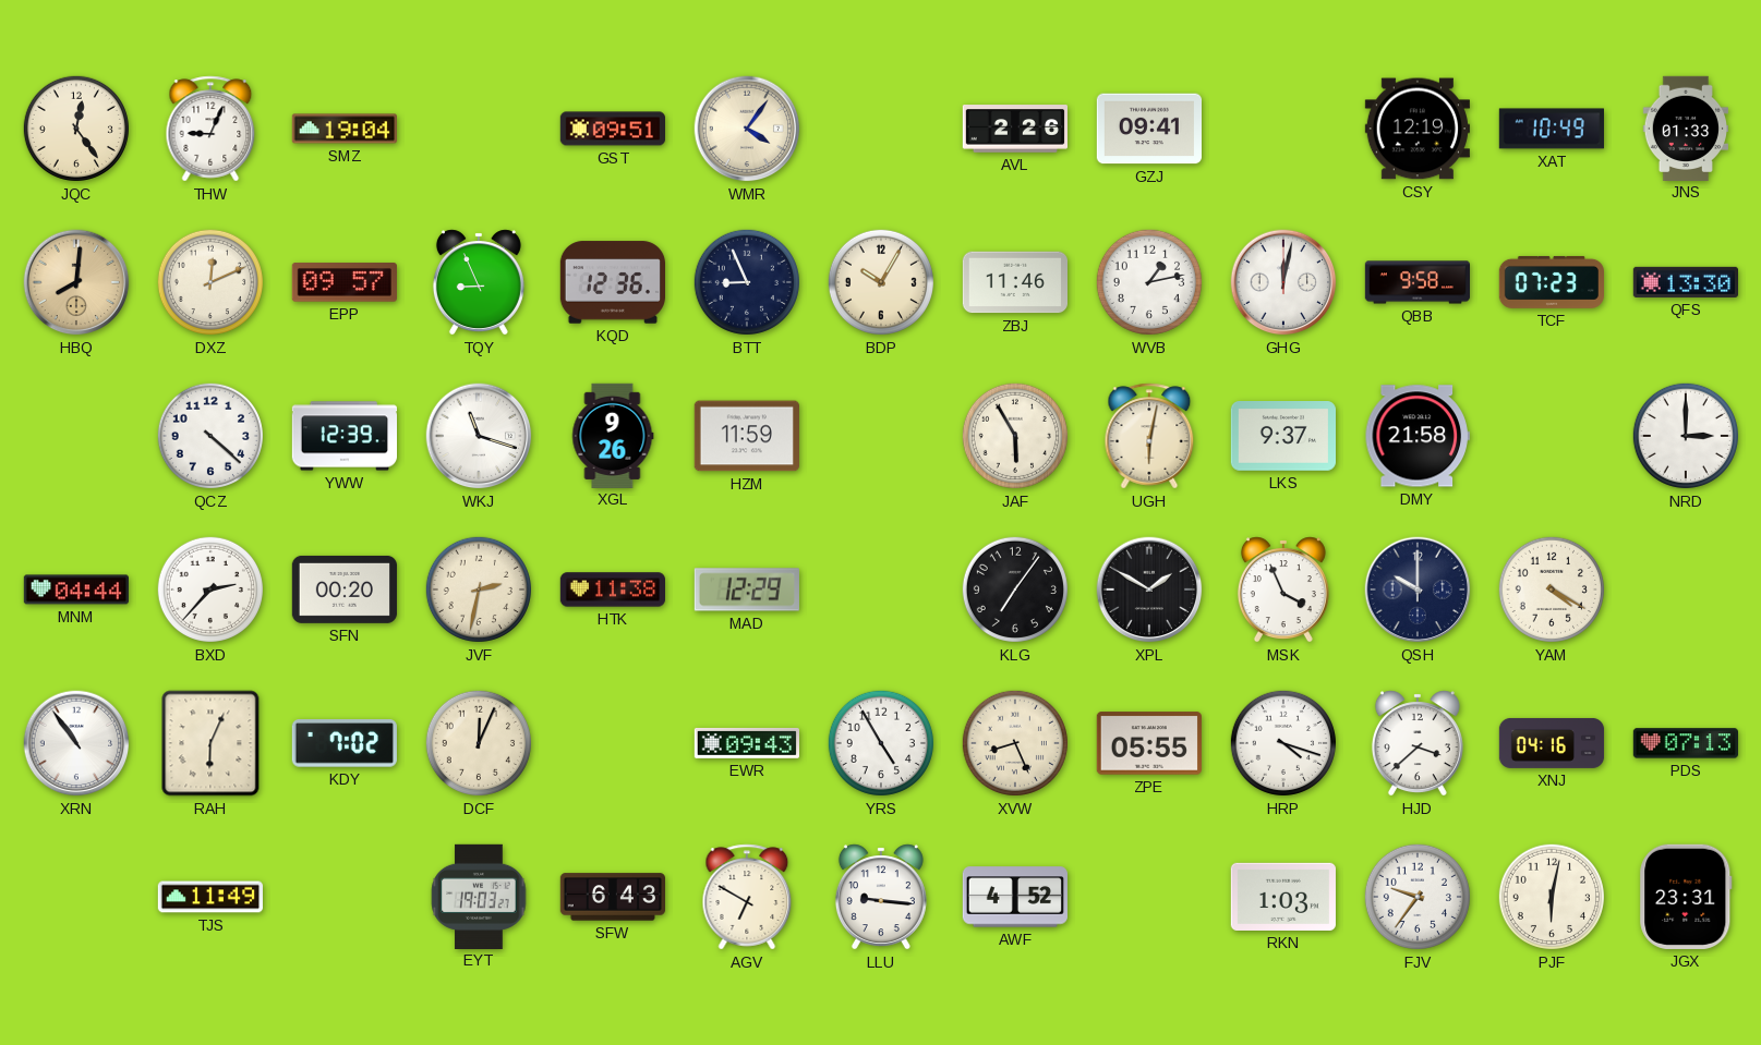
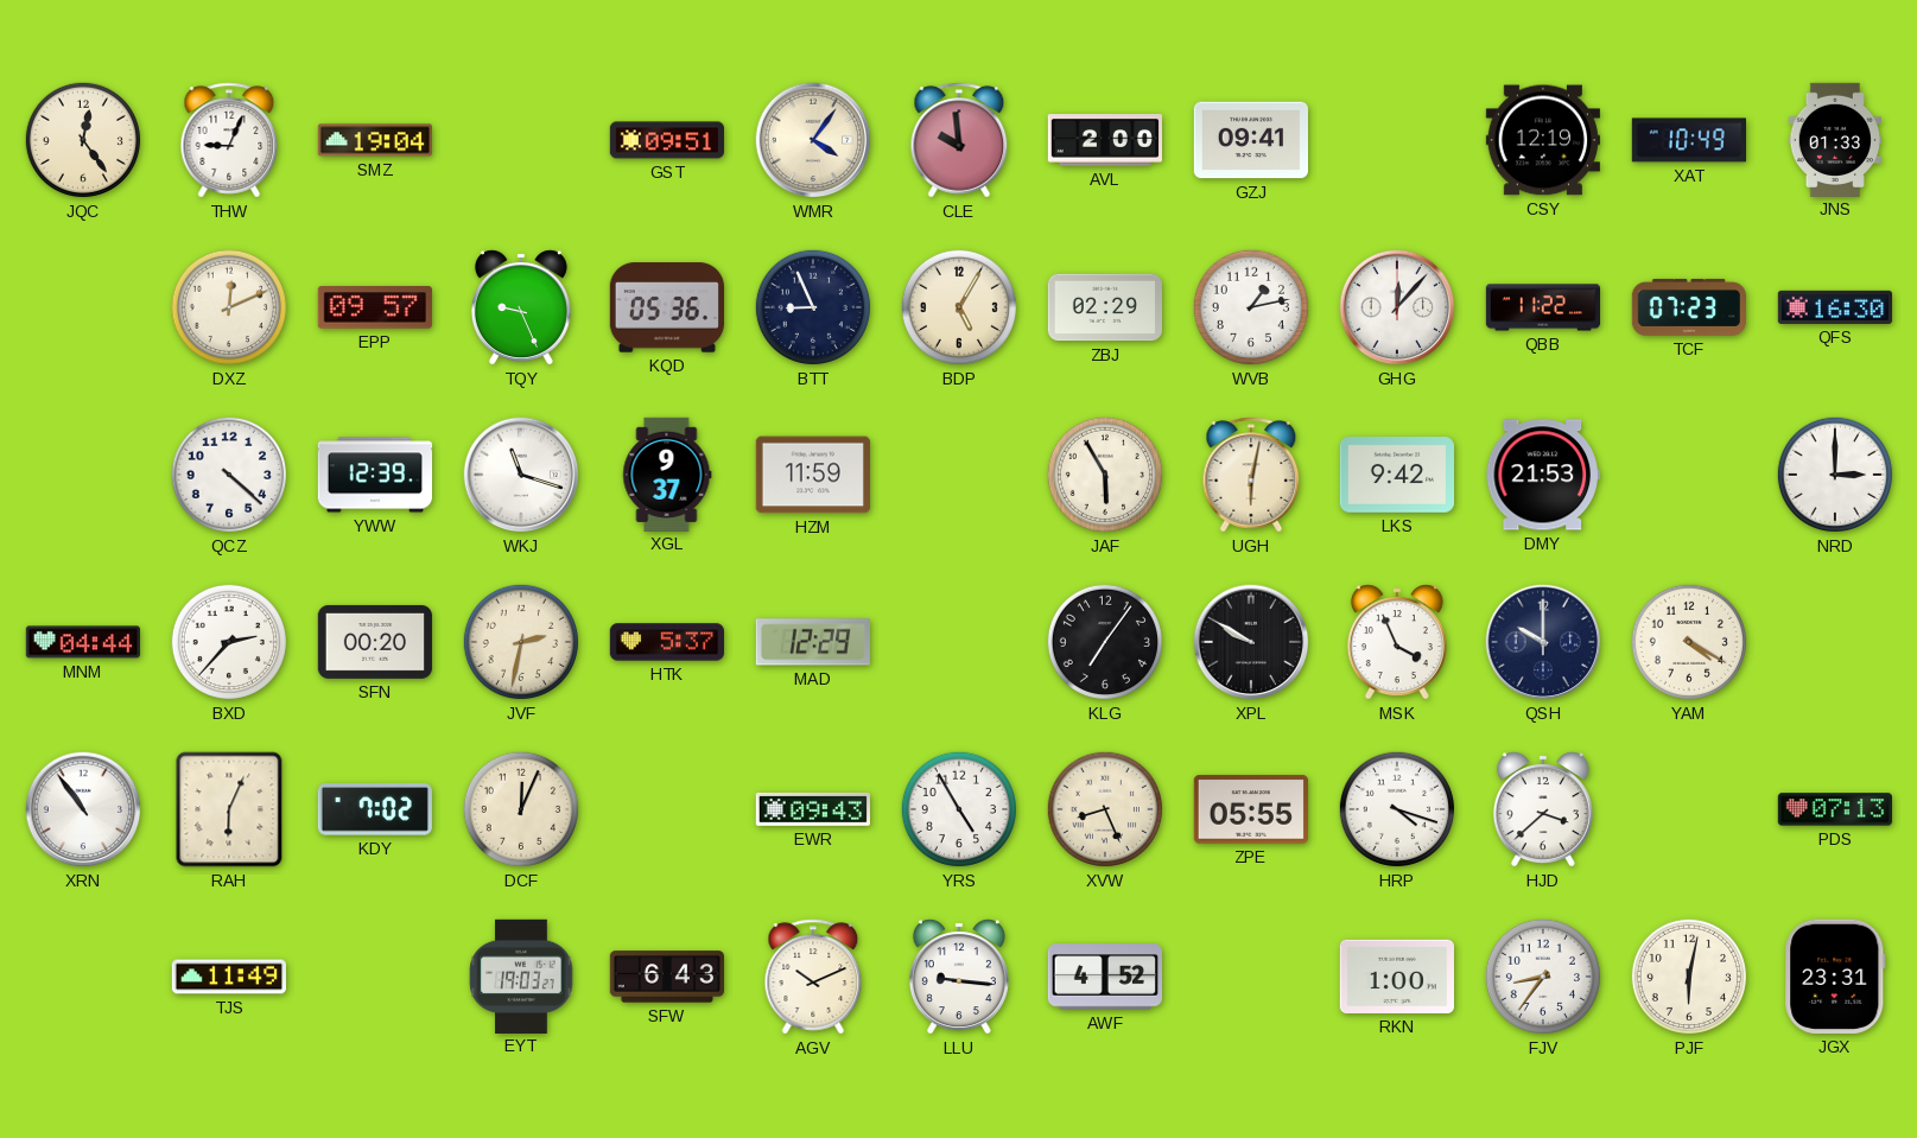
CLE: none -> 9:59
AVL: 2:26 -> 2:00
HBQ: 8:01 -> none
TQY: 8:56 -> 9:26
KQD: 12:36 -> 05:36
BDP: 10:05 -> 5:05
ZBJ: 11:46 -> 02:29
GHG: 12:02 -> 12:07
QBB: 9:58 -> 11:22
QFS: 13:30 -> 16:30
XGL: 9:26 -> 9:37
LKS: 9:37 -> 9:42
DMY: 21:58 -> 21:53
HTK: 11:38 -> 5:37
XPL: 1:50 -> 9:50
XNJ: 04:16 -> none
AGV: 6:50 -> 10:11
RKN: 1:03 -> 1:00
FJV: 9:36 -> 8:36
